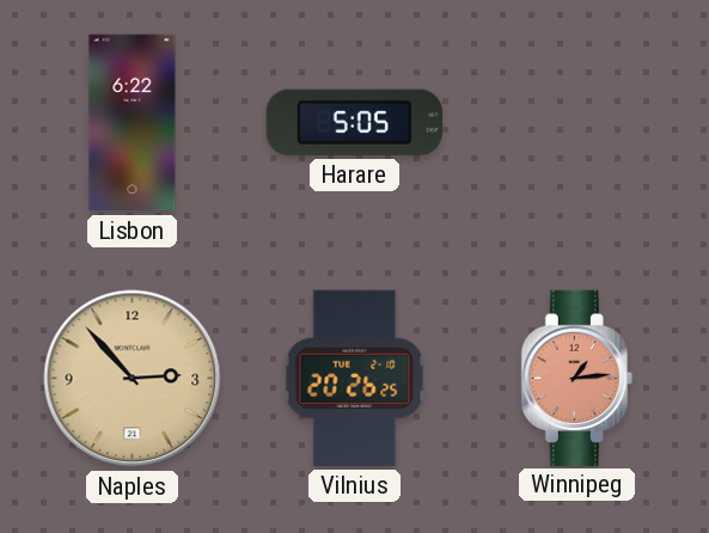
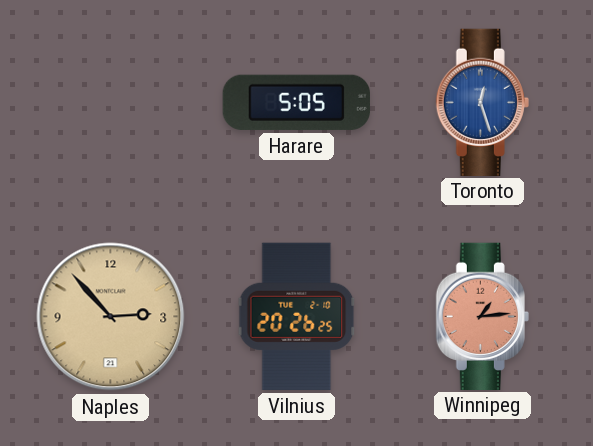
Lisbon: 6:22 -> none
Toronto: none -> 12:27
